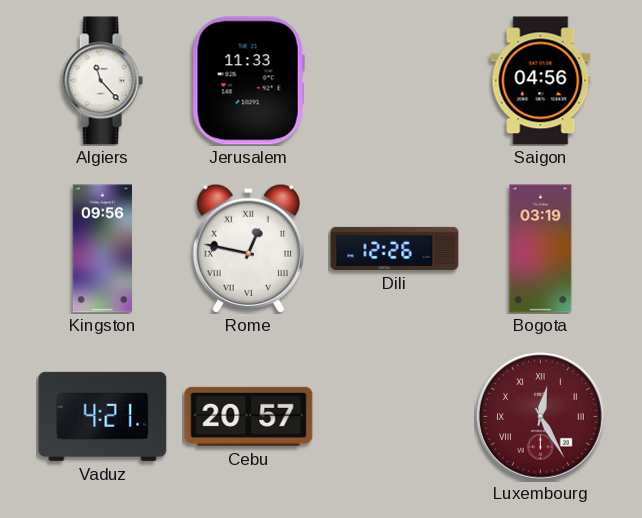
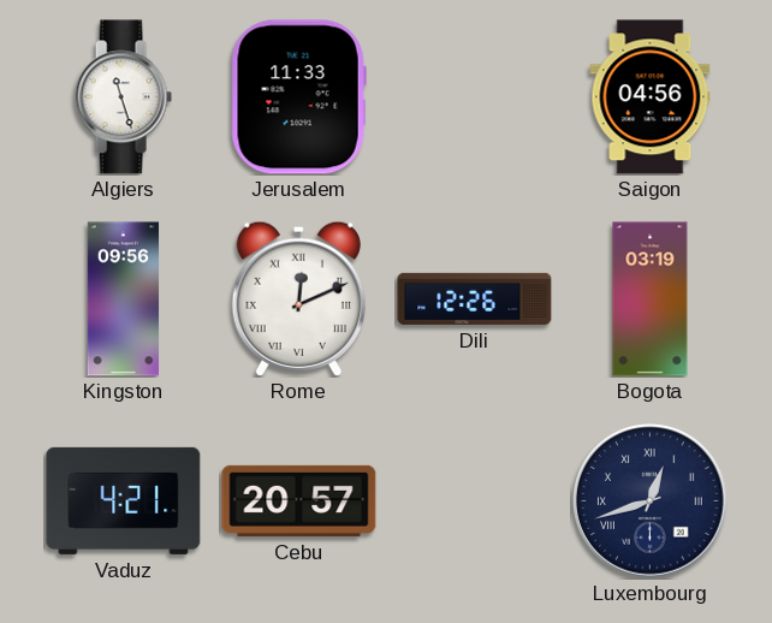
Algiers: 11:23 -> 11:27
Rome: 12:47 -> 12:11
Luxembourg: 12:25 -> 12:42
Luxembourg dial: burgundy -> navy
